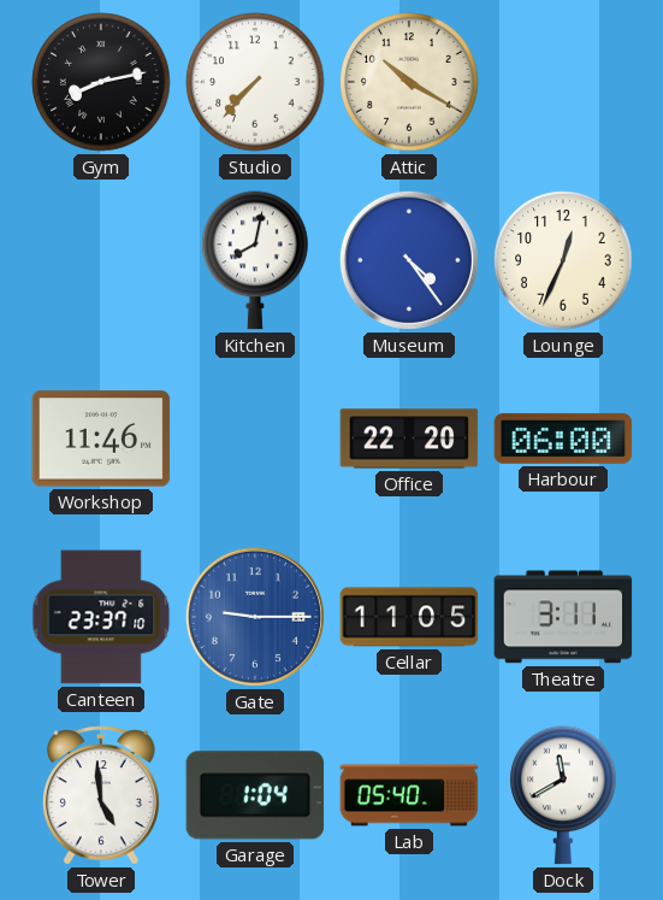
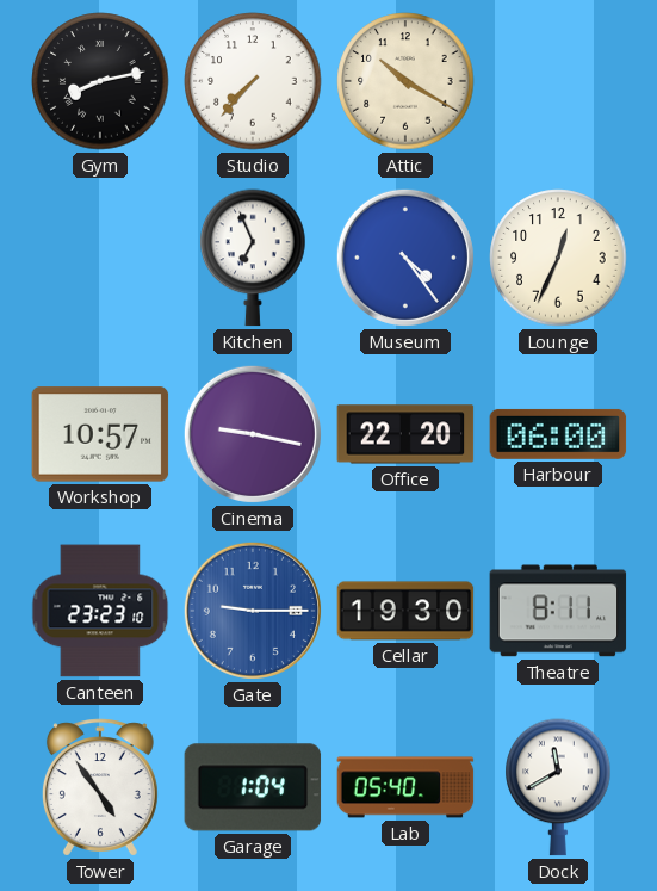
Kitchen: 8:02 -> 6:56
Workshop: 11:46 -> 10:57
Cinema: none -> 9:17
Canteen: 23:37 -> 23:23
Cellar: 11:05 -> 19:30
Theatre: 3:11 -> 8:11
Tower: 4:59 -> 4:54
